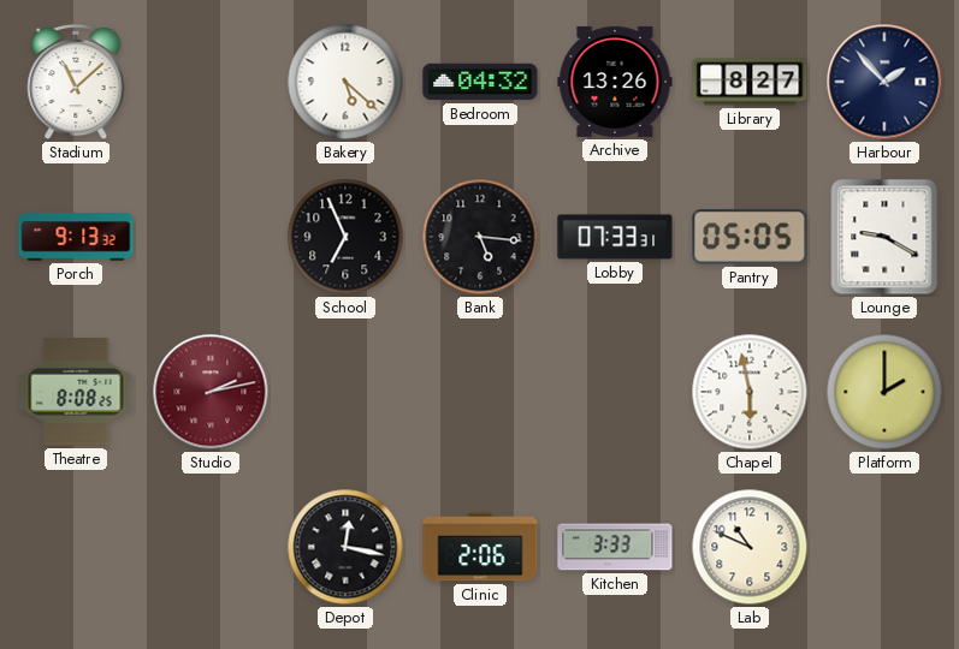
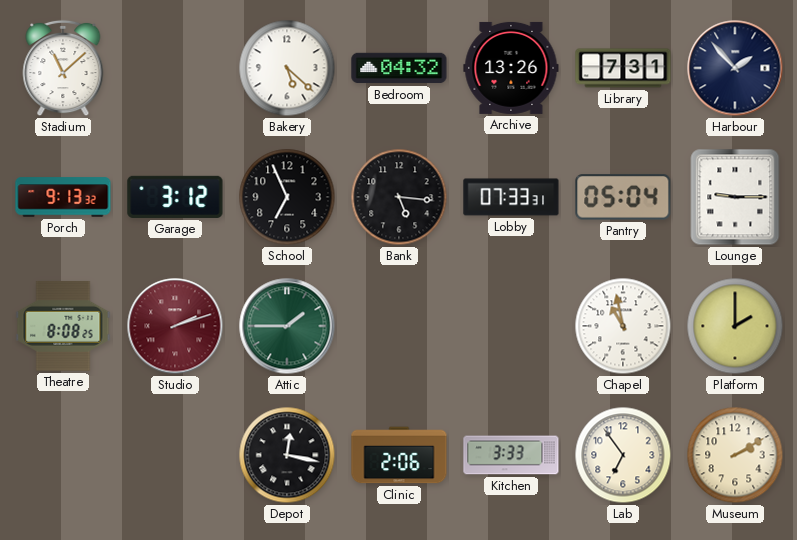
Library: 8:27 -> 7:31
Garage: none -> 3:12
Pantry: 05:05 -> 05:04
Lounge: 9:20 -> 9:15
Studio: 2:13 -> 2:12
Attic: none -> 1:45
Chapel: 5:58 -> 10:58
Lab: 10:49 -> 6:54
Museum: none -> 2:10
